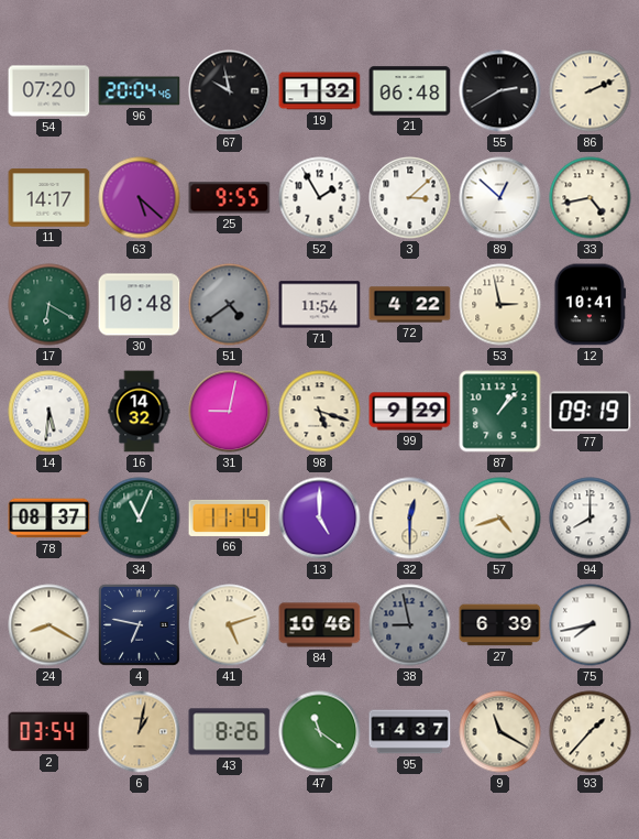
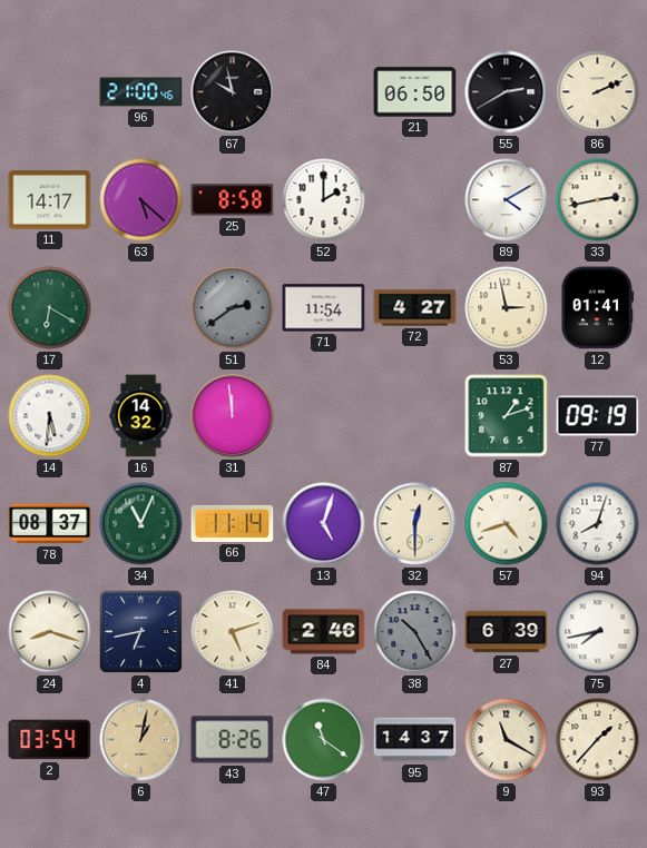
54: 07:20 -> none
96: 20:04 -> 21:00
19: 1:32 -> none
21: 06:48 -> 06:50
25: 9:55 -> 8:58
52: 1:55 -> 2:00
3: 3:08 -> none
89: 12:52 -> 4:10
33: 4:43 -> 2:43
30: 10:48 -> none
51: 4:39 -> 2:39
72: 4:22 -> 4:27
12: 10:41 -> 01:41
31: 9:02 -> 11:59
98: 5:18 -> none
99: 9:29 -> none
87: 1:07 -> 1:12
13: 5:00 -> 5:03
94: 8:00 -> 8:03
24: 8:20 -> 8:18
4: 6:47 -> 6:43
84: 10:46 -> 2:46
38: 8:58 -> 10:25
